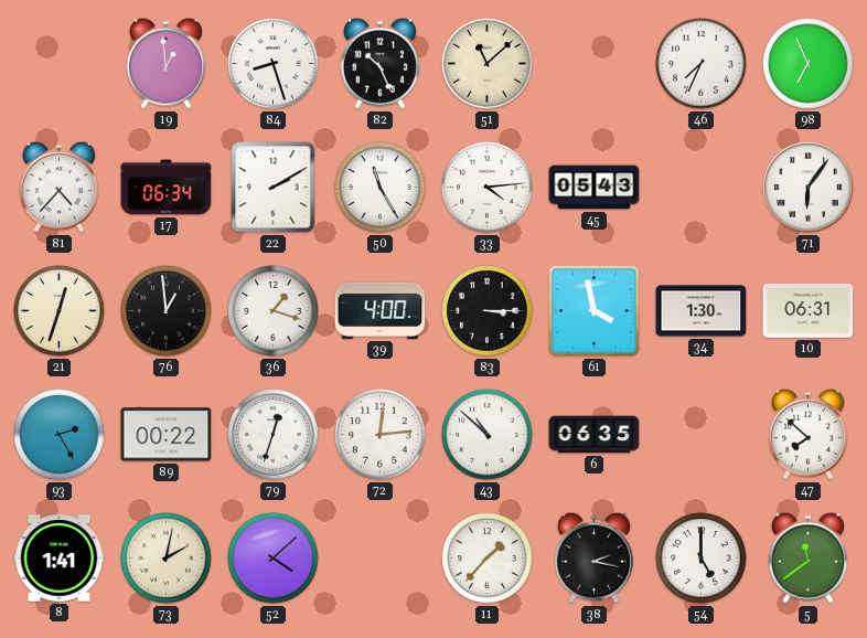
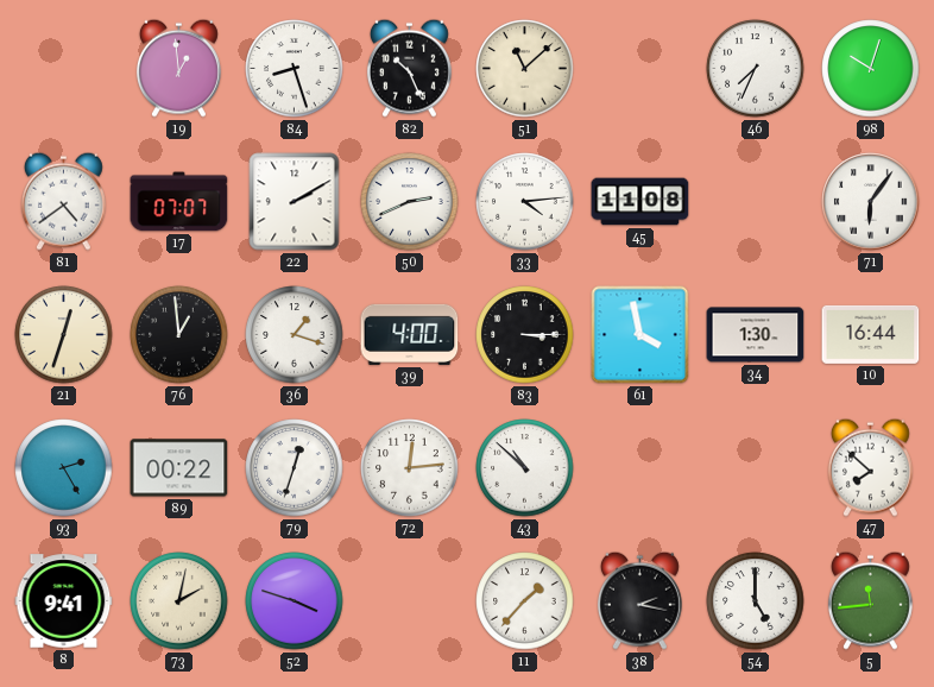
98: 6:56 -> 10:03
81: 4:37 -> 4:39
17: 06:34 -> 07:07
50: 11:25 -> 2:41
45: 05:43 -> 11:08
10: 06:31 -> 16:44
6: 06:35 -> none
8: 1:41 -> 9:41
52: 4:08 -> 3:48
5: 11:39 -> 11:44
